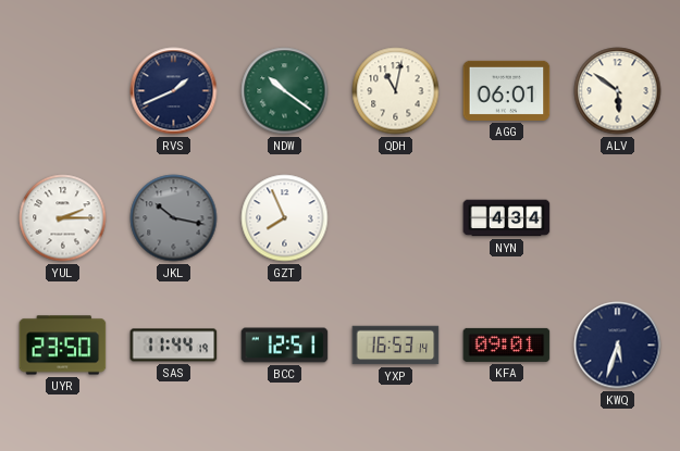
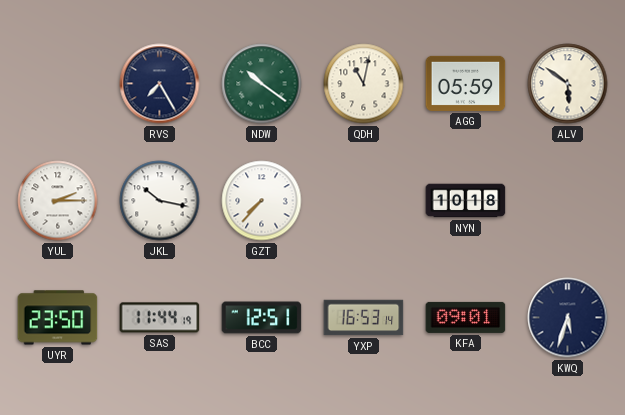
RVS: 1:41 -> 7:25
AGG: 06:01 -> 05:59
JKL dial: grey -> white
GZT: 7:56 -> 7:37
NYN: 4:34 -> 10:18
